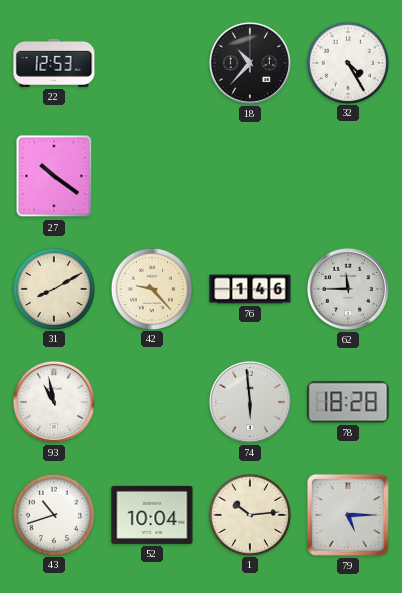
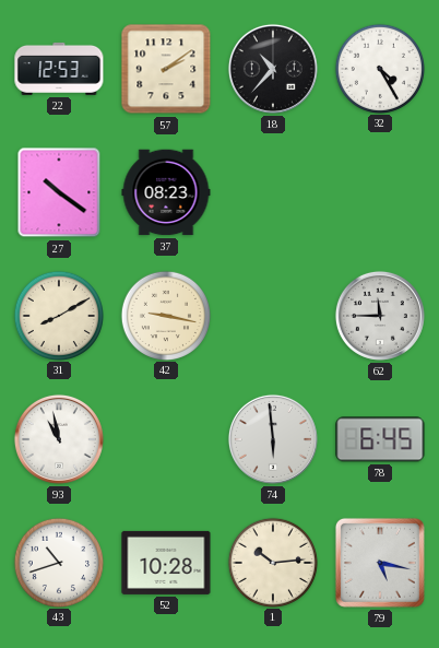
57: none -> 2:09
37: none -> 08:23
42: 9:23 -> 9:17
76: 1:46 -> none
78: 18:28 -> 6:45
52: 10:04 -> 10:28
79: 5:15 -> 5:17
